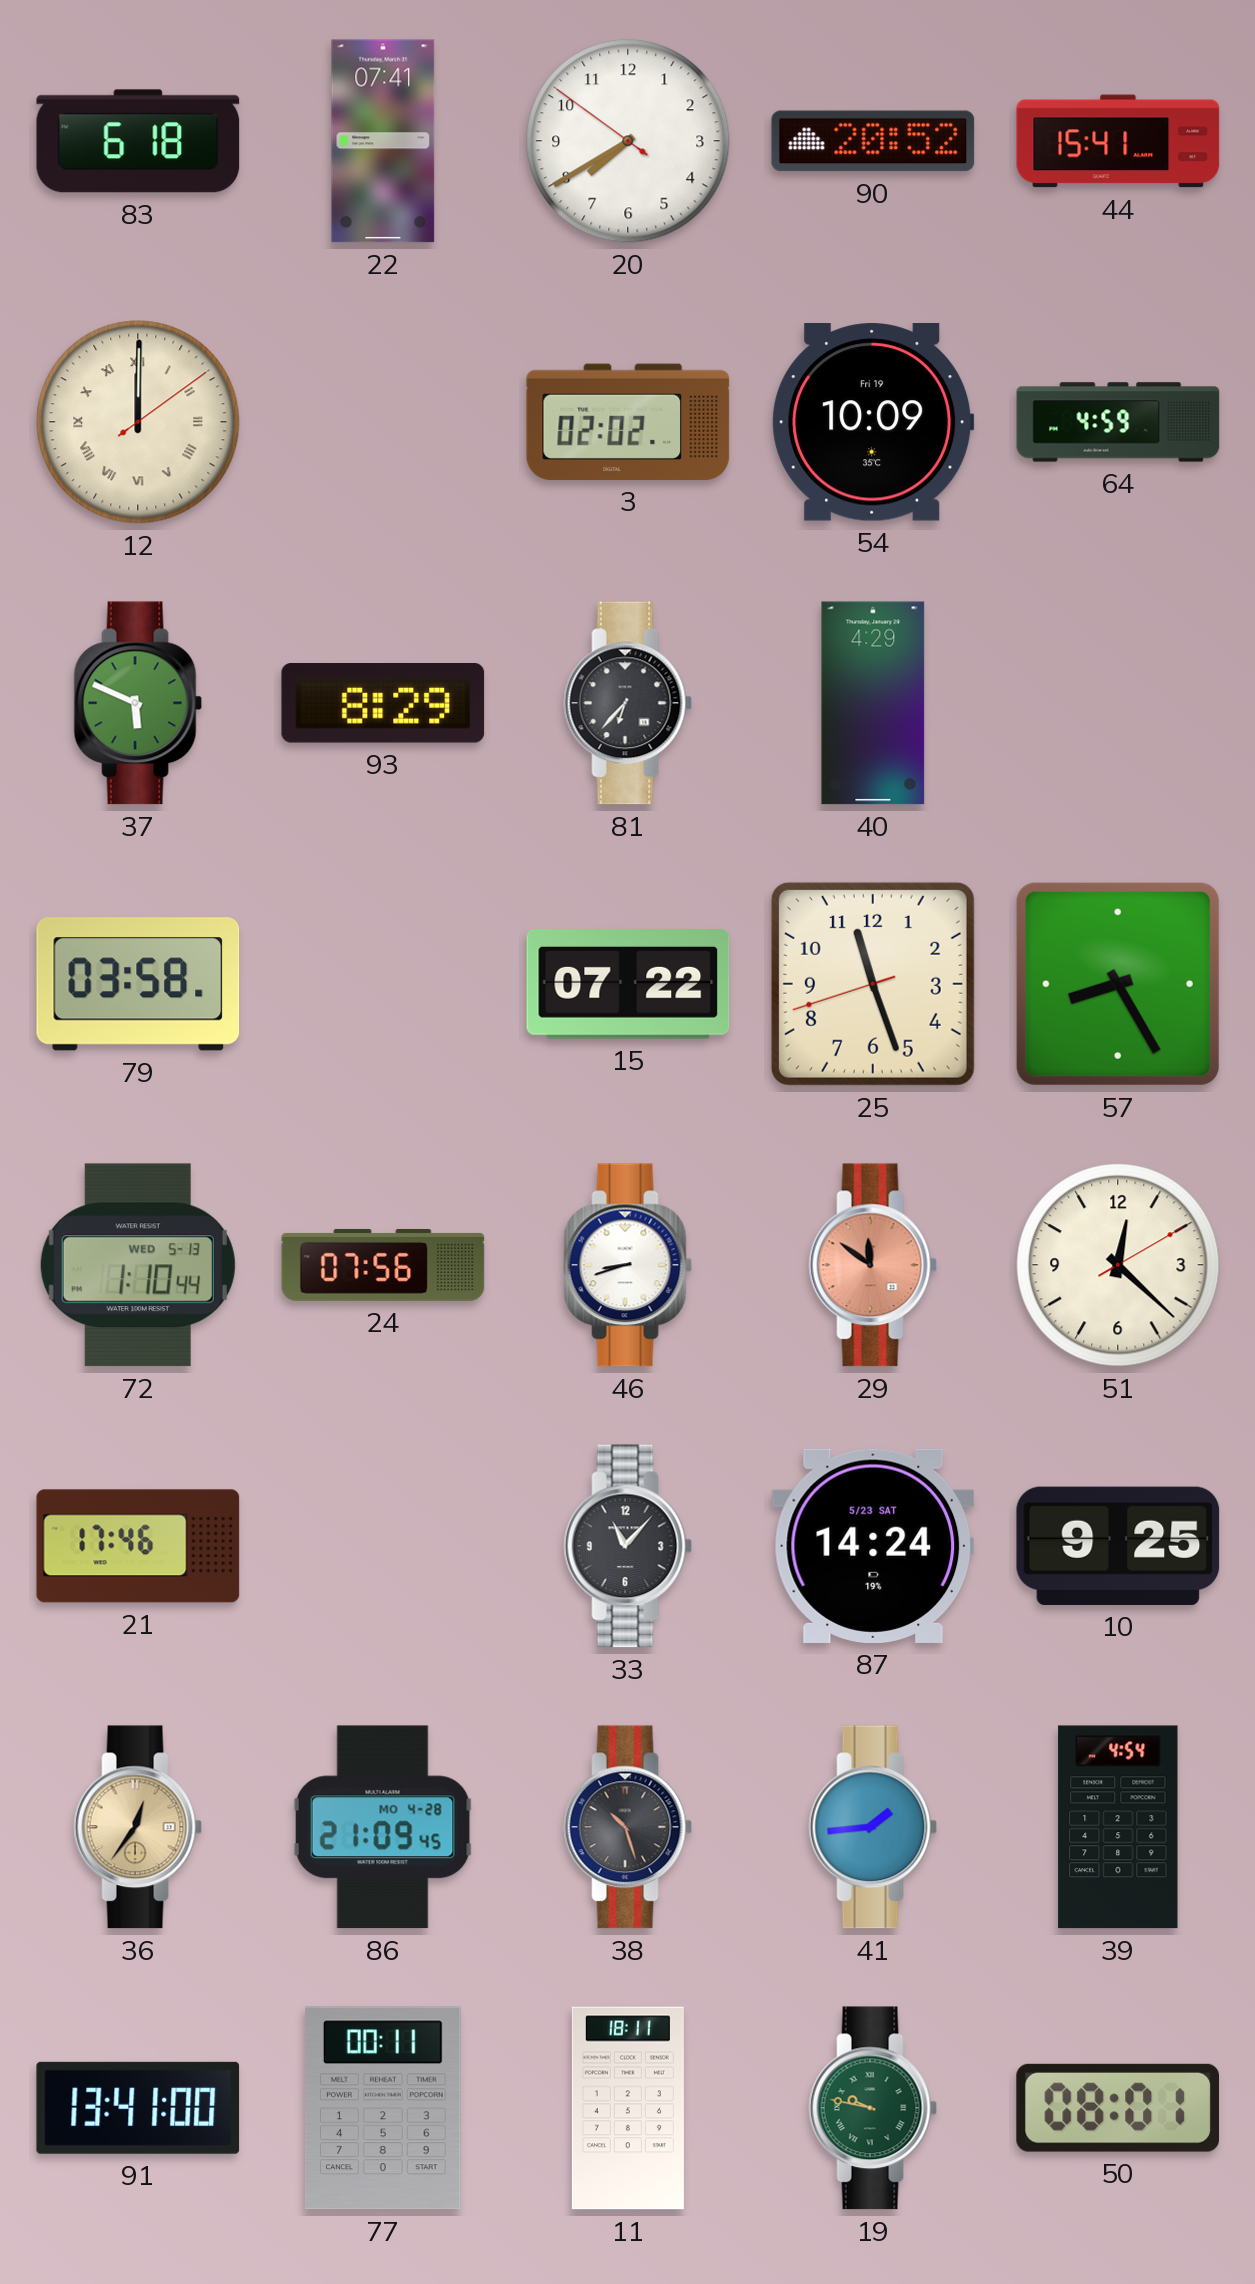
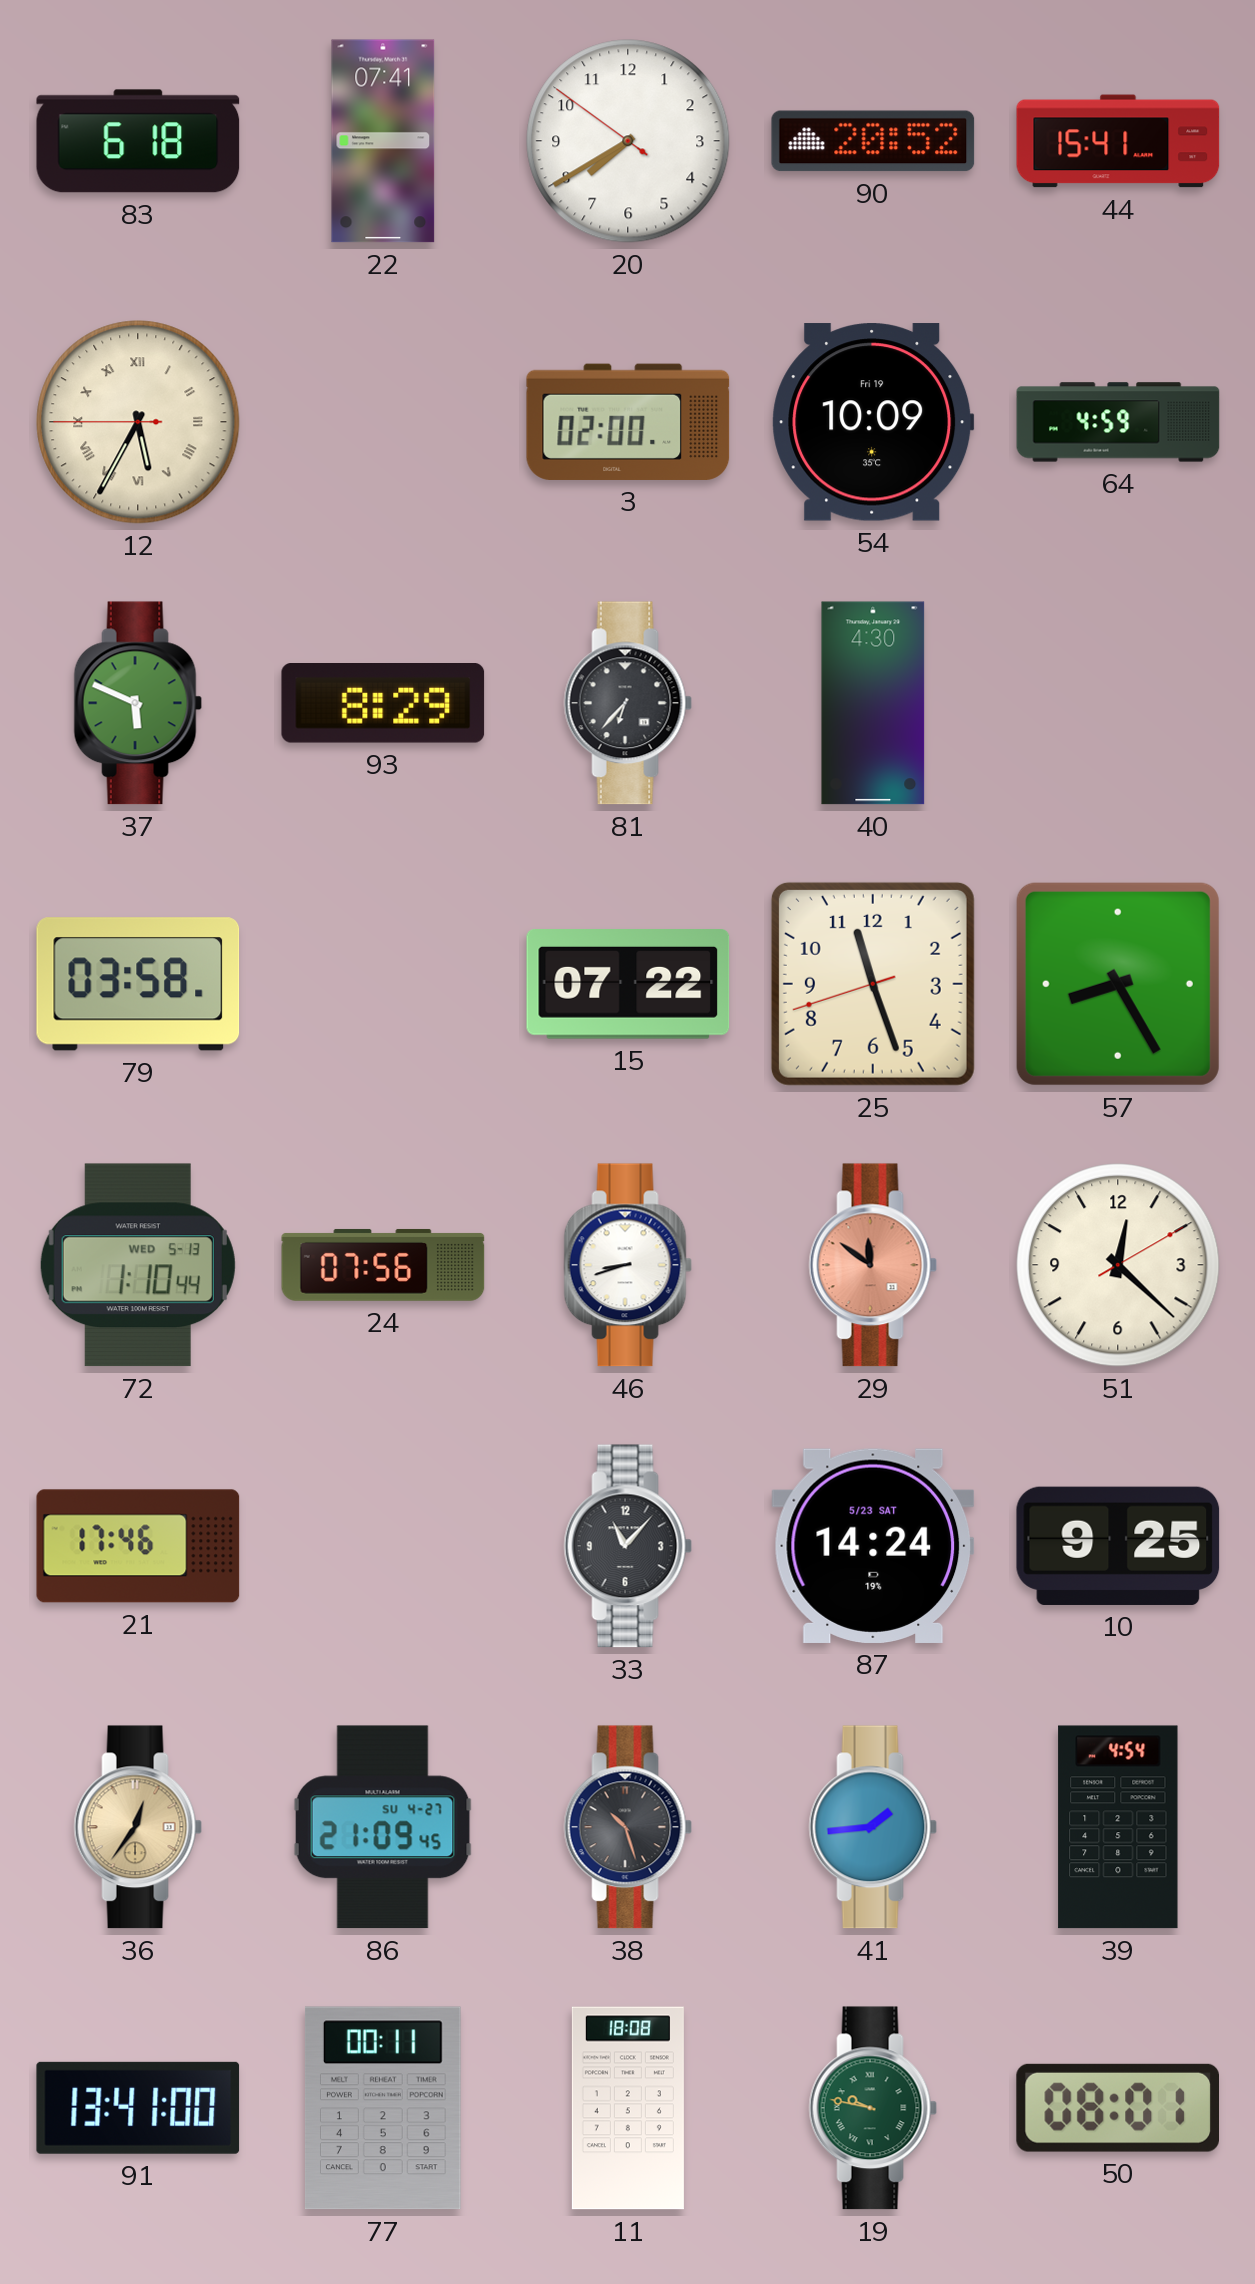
12: 12:00 -> 5:34
3: 02:02 -> 02:00
40: 4:29 -> 4:30
86 date: MO 4-28 -> SU 4-27
11: 18:11 -> 18:08
